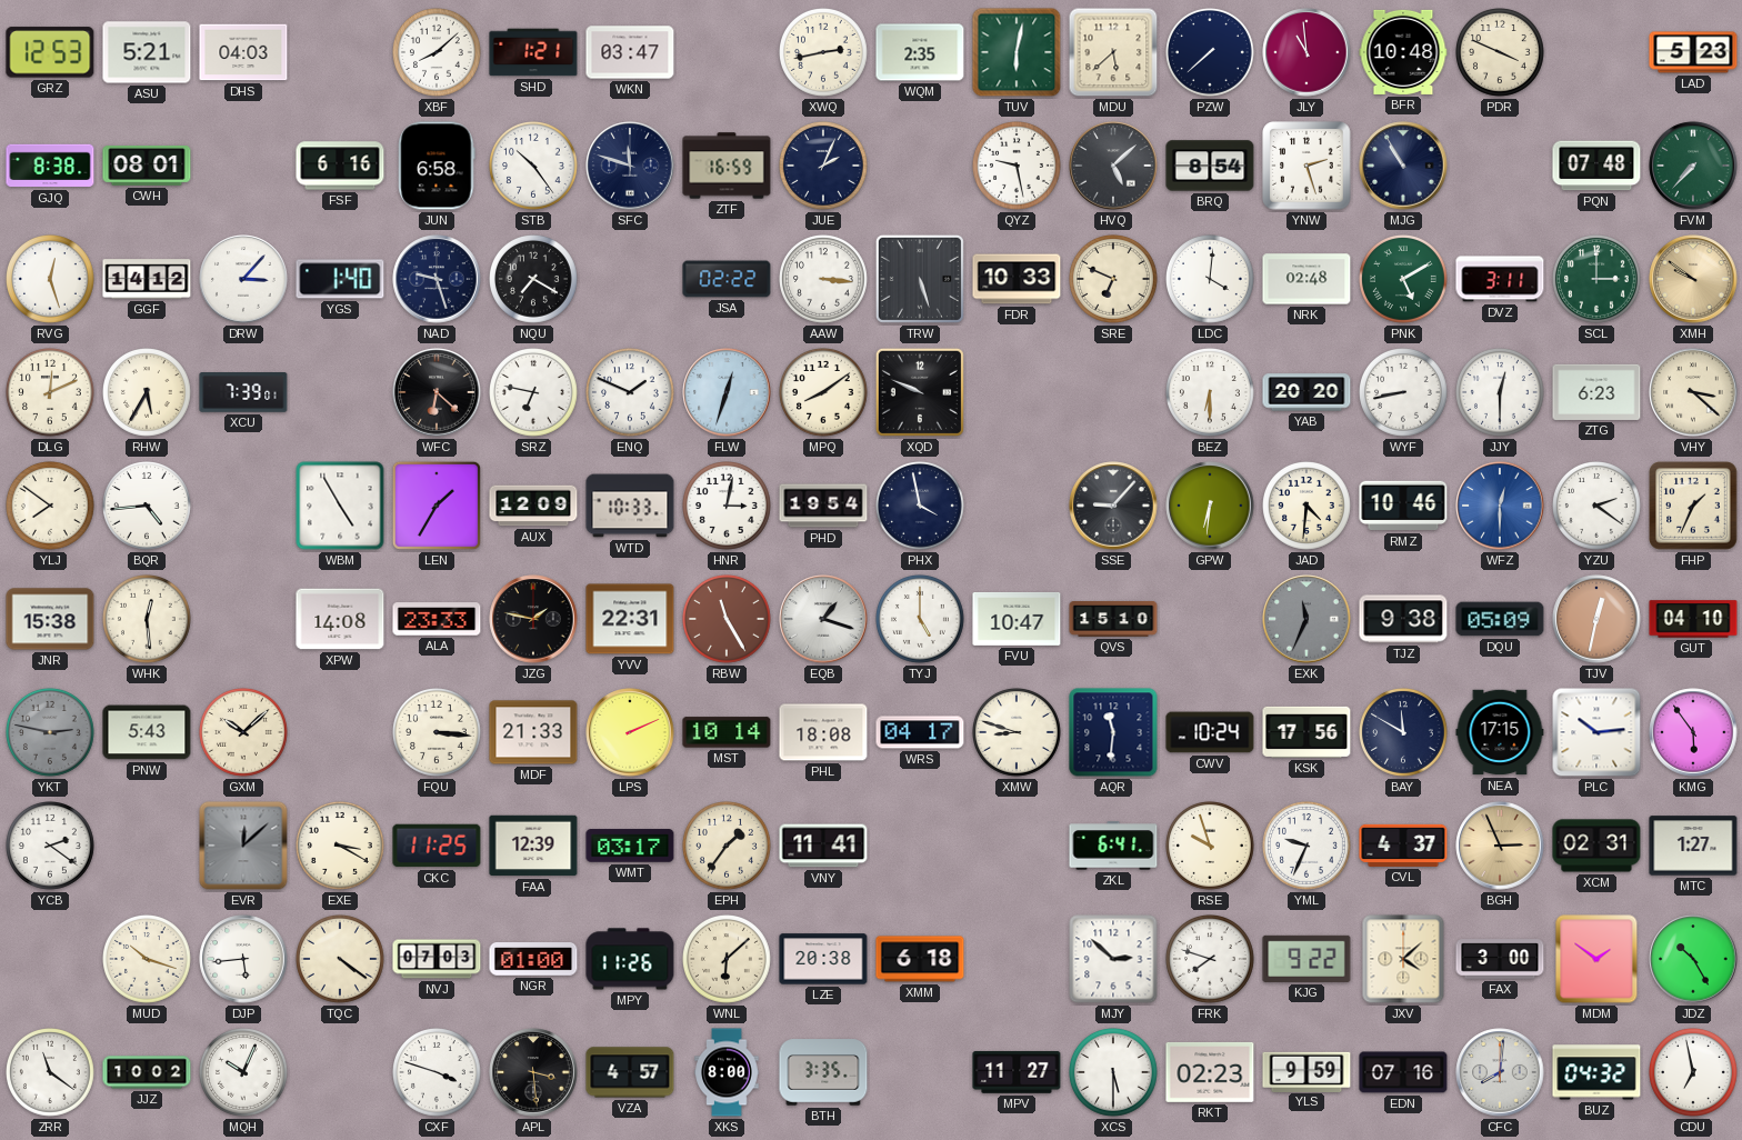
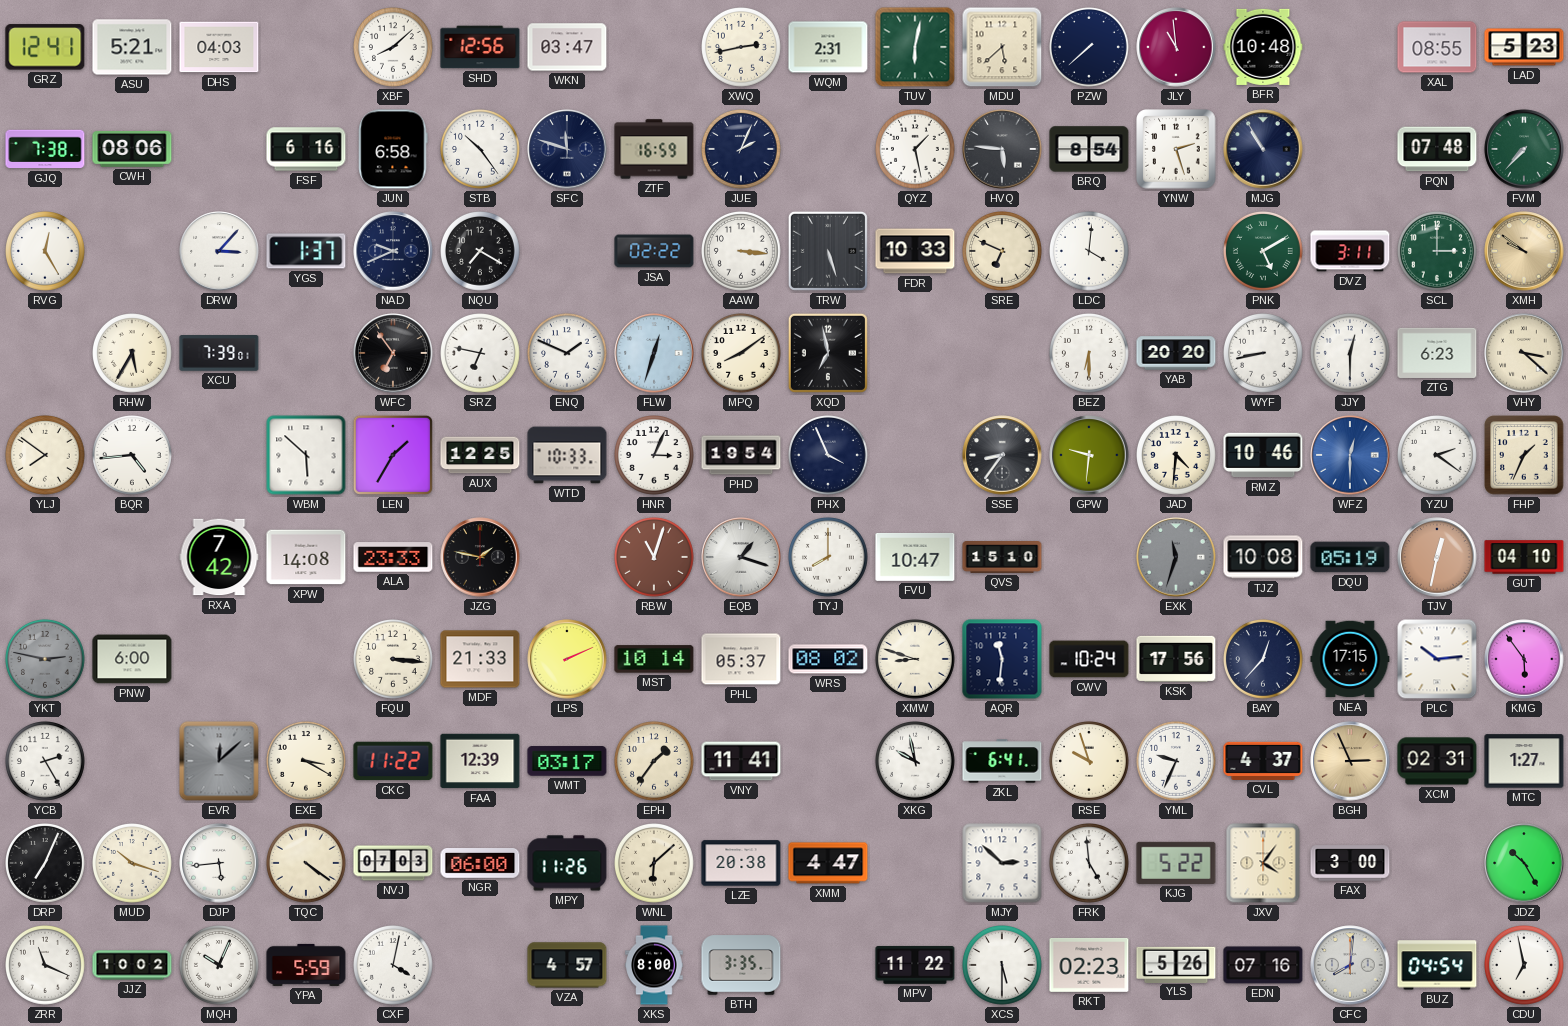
GRZ: 12:53 -> 12:41
SHD: 1:21 -> 12:56
WQM: 2:35 -> 2:31
PDR: 3:49 -> none
XAL: none -> 08:55
GJQ: 8:38 -> 7:38
CWH: 08:01 -> 08:06
QYZ: 9:28 -> 1:28
HVQ: 5:08 -> 5:46
RVG: 12:27 -> 12:25
GGF: 14:12 -> none
YGS: 1:40 -> 1:37
NAD: 9:27 -> 9:41
NRK: 02:48 -> none
DLG: 12:11 -> none
WFC: 6:22 -> 6:54
XQD: 9:49 -> 6:58
WBM: 4:55 -> 5:52
AUX: 12:09 -> 12:25
HNR: 3:02 -> 3:04
PHX: 3:58 -> 3:56
SSE: 9:07 -> 8:36
GPW: 6:31 -> 9:31
JNR: 15:38 -> none
WHK: 12:29 -> none
RXA: none -> 7:42
YVV: 22:31 -> none
RBW: 11:25 -> 11:03
TYJ: 5:00 -> 8:00
EXK: 11:34 -> 11:33
TJZ: 9:38 -> 10:08
DQU: 05:09 -> 05:19
PNW: 5:43 -> 6:00
GXM: 10:08 -> none
PHL: 18:08 -> 05:37
WRS: 04:17 -> 08:02
BAY: 11:50 -> 12:37
YCB: 2:21 -> 2:25
CKC: 11:25 -> 11:22
XKG: none -> 9:58
DRP: none -> 7:04
NGR: 01:00 -> 06:00
XMM: 6:18 -> 4:47
FRK: 7:48 -> 4:59
KJG: 9:22 -> 5:22
JXV: 4:08 -> 4:06
MDM: 1:51 -> none
ZRR: 11:21 -> 11:19
YPA: none -> 5:59
CXF: 3:48 -> 4:02
APL: 3:29 -> none
MPV: 11:27 -> 11:22
YLS: 9:59 -> 5:26
BUZ: 04:32 -> 04:54
